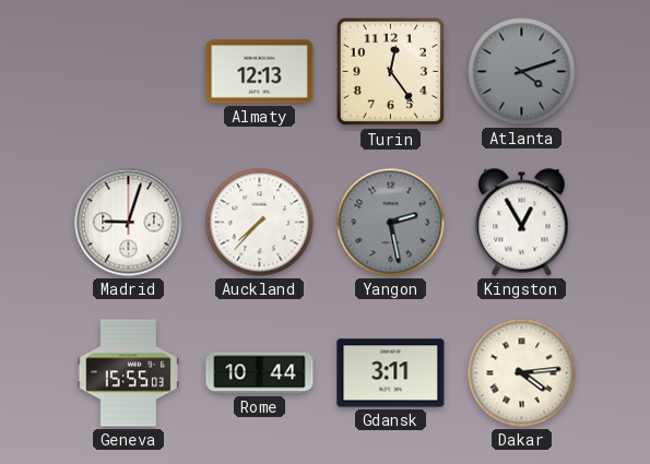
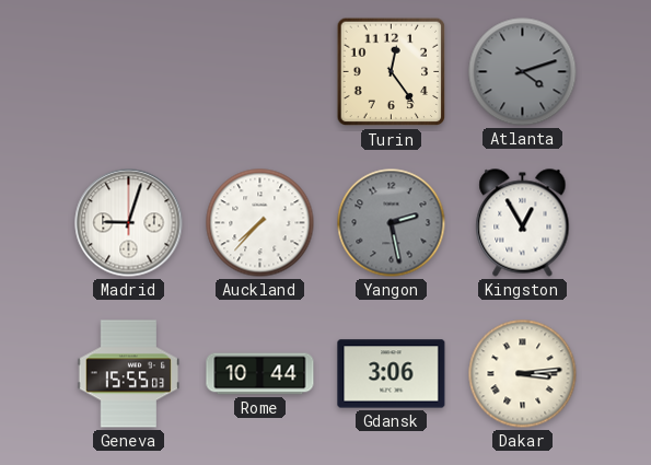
Almaty: 12:13 -> none
Gdansk: 3:11 -> 3:06
Dakar: 4:14 -> 3:14
